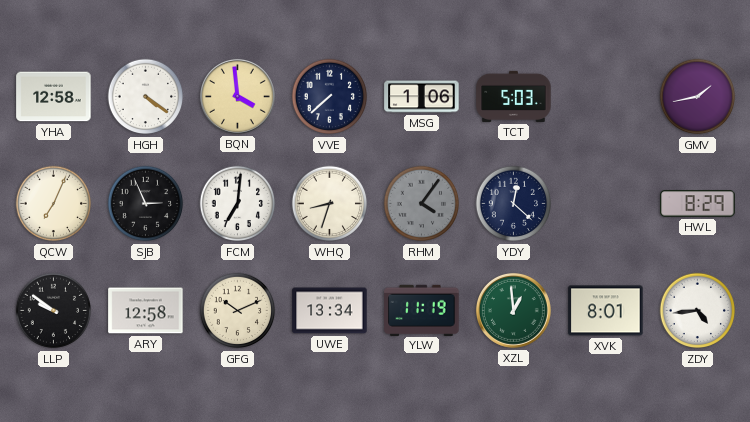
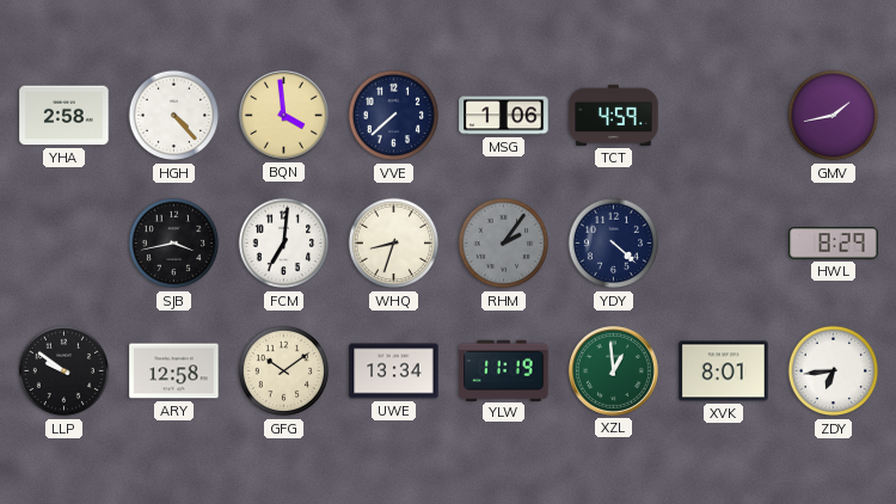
YHA: 12:58 -> 2:58
HGH: 4:21 -> 4:23
TCT: 5:03 -> 4:59
QCW: 7:04 -> none
SJB: 2:56 -> 3:43
RHM: 4:06 -> 2:06
YDY: 12:22 -> 4:22
GFG: 10:11 -> 10:09
ZDY: 4:44 -> 6:44
